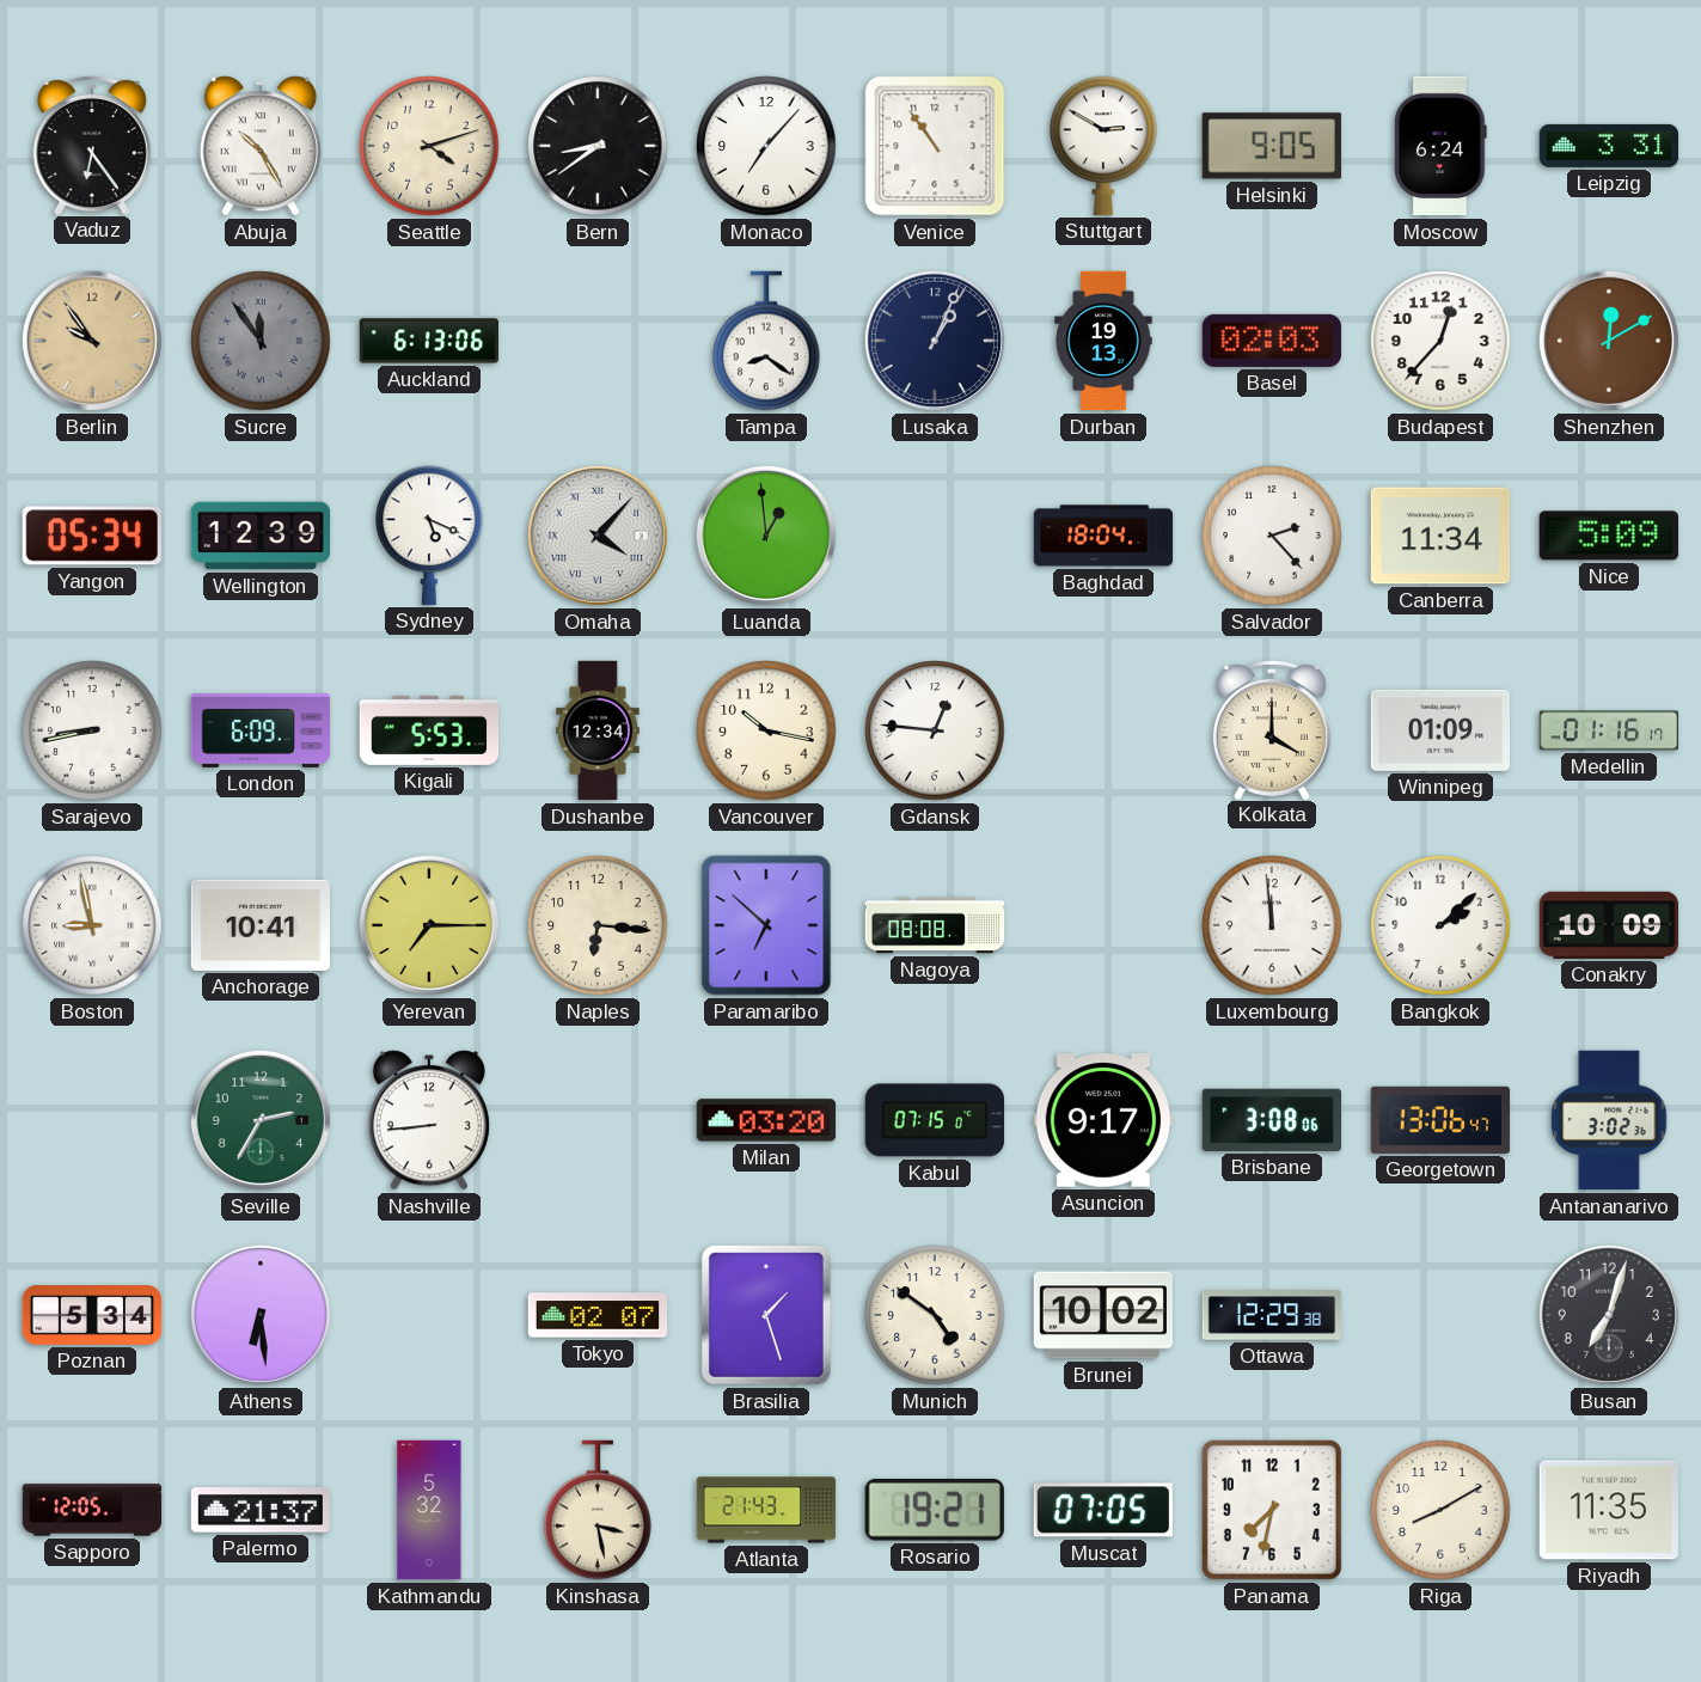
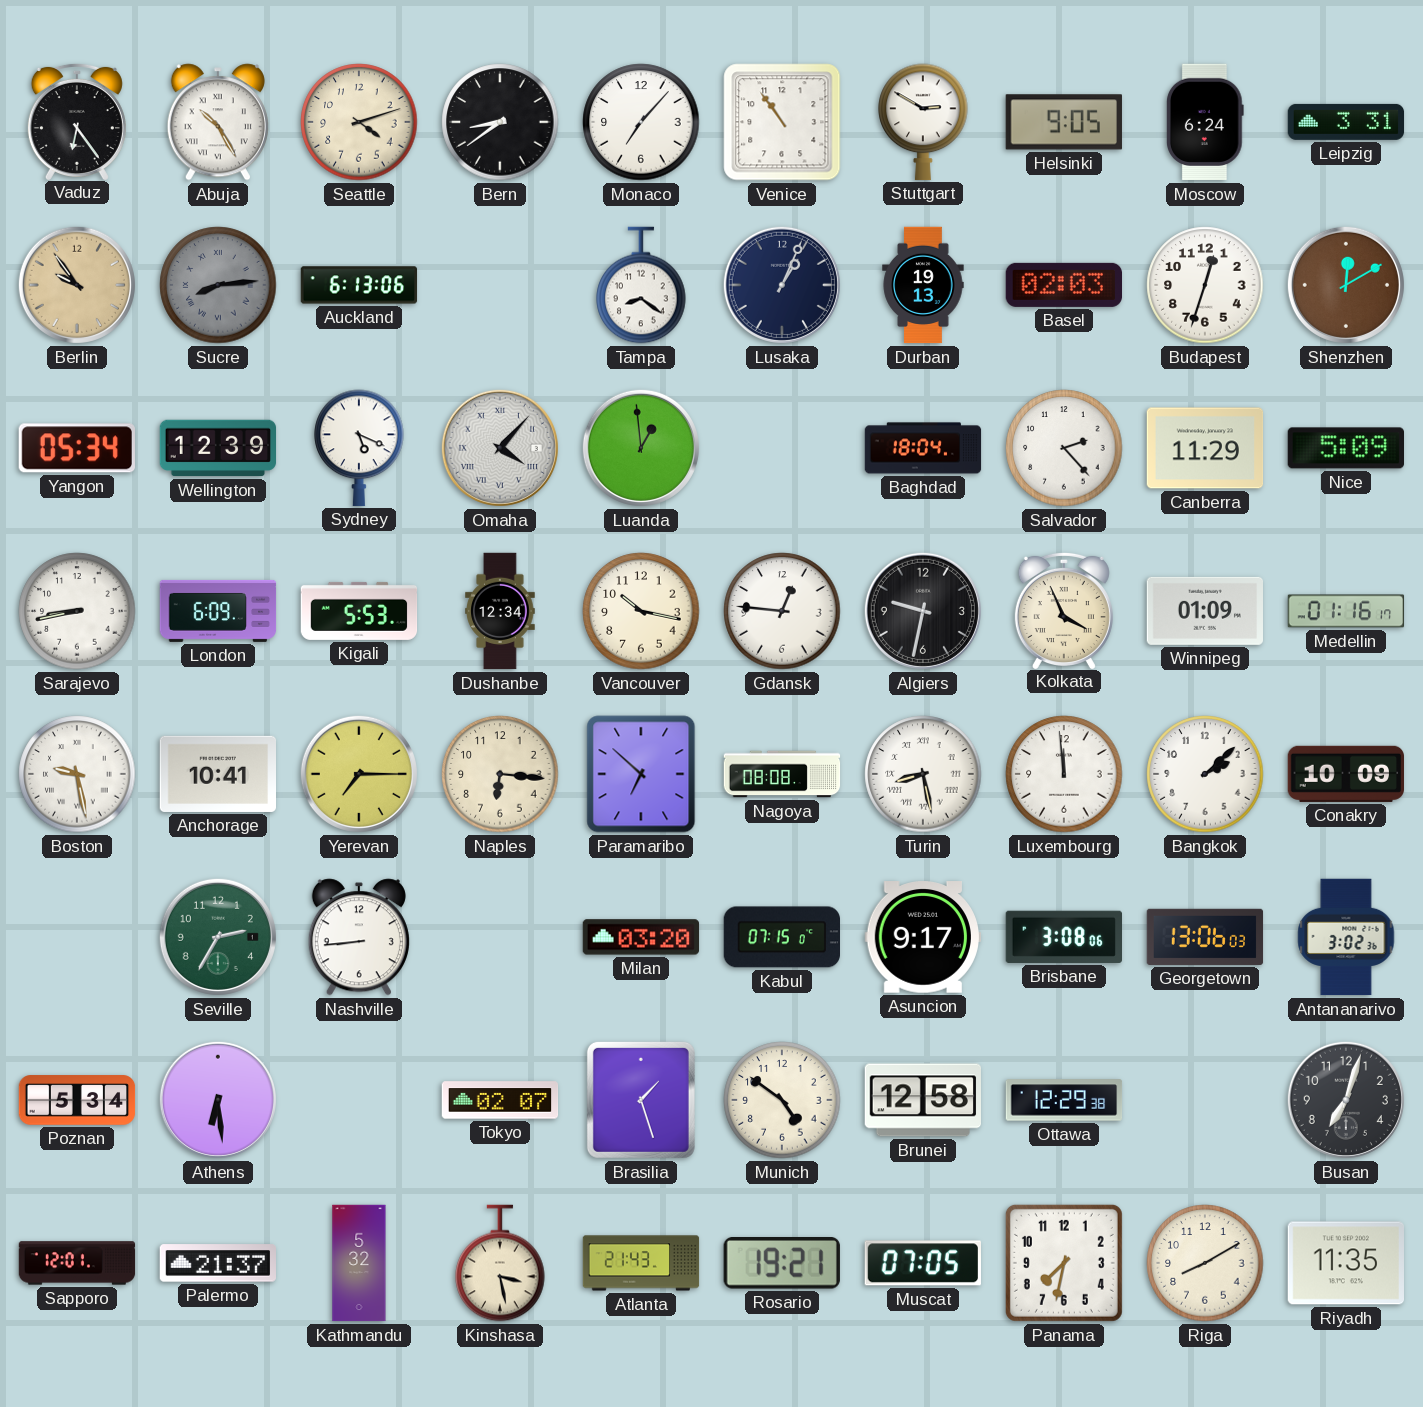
Sucre: 11:54 -> 8:14
Budapest: 12:37 -> 12:33
Canberra: 11:34 -> 11:29
Algiers: none -> 9:32
Kolkata: 4:00 -> 3:56
Boston: 8:58 -> 9:28
Turin: none -> 8:28
Georgetown: 13:06:47 -> 13:06:03
Brunei: 10:02 -> 12:58
Sapporo: 12:05 -> 12:01
